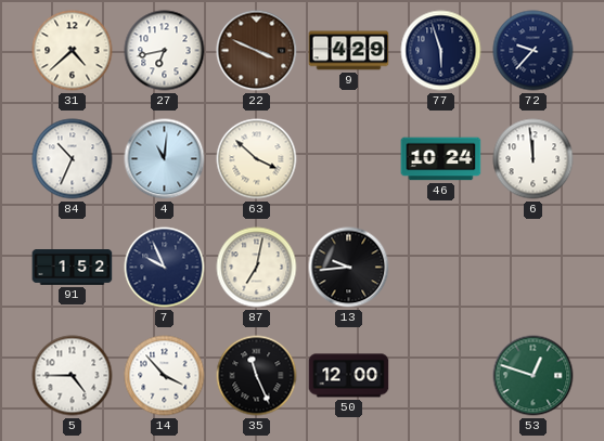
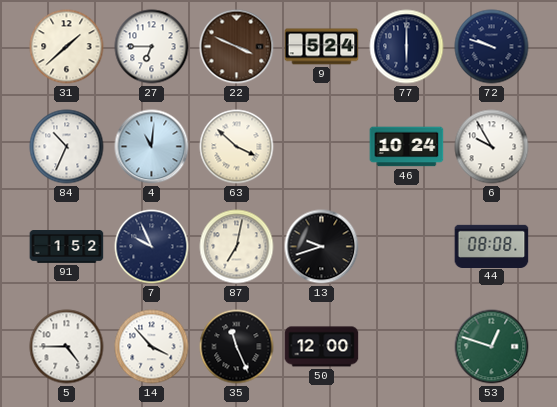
31: 4:38 -> 1:38
27: 6:43 -> 6:45
9: 4:29 -> 5:24
77: 5:57 -> 6:00
72: 9:37 -> 9:48
6: 11:59 -> 9:55
13: 9:44 -> 9:42
44: none -> 08:08
